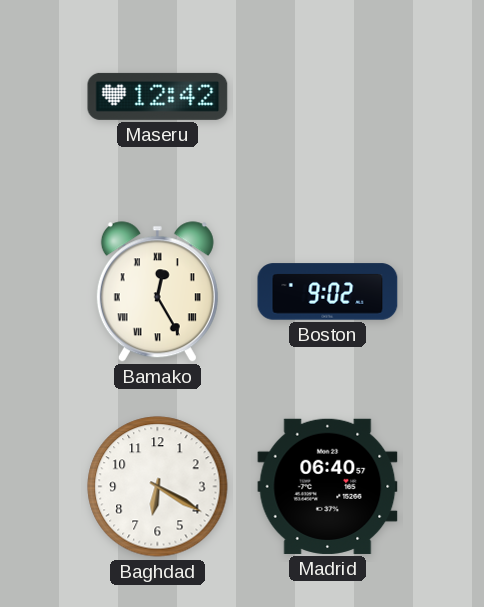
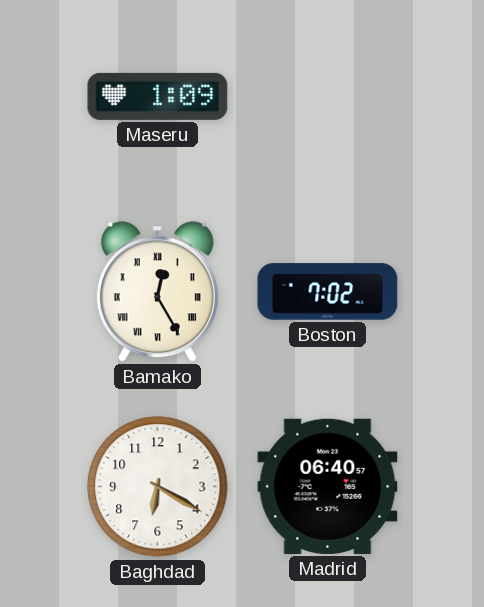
Maseru: 12:42 -> 1:09
Boston: 9:02 -> 7:02
